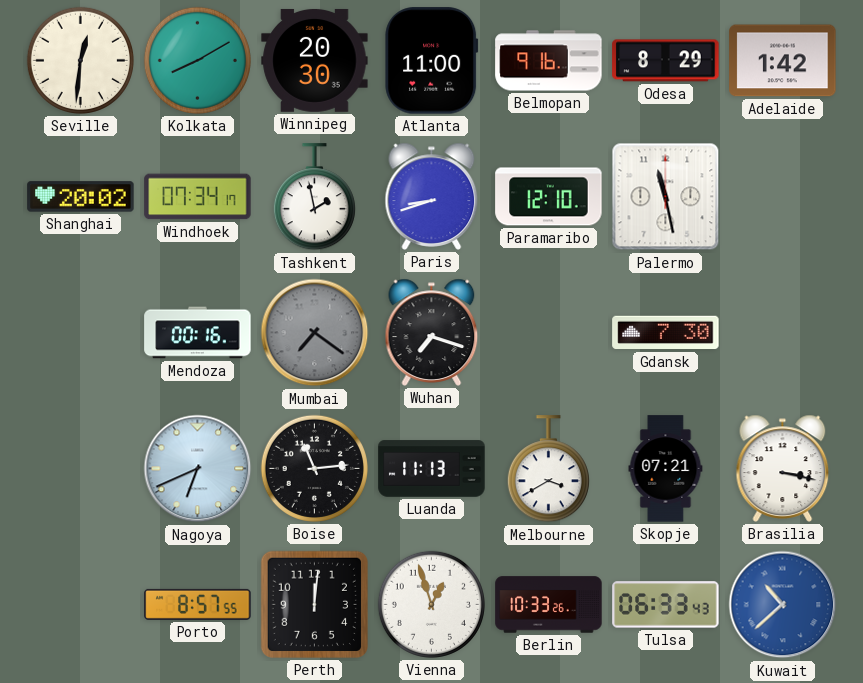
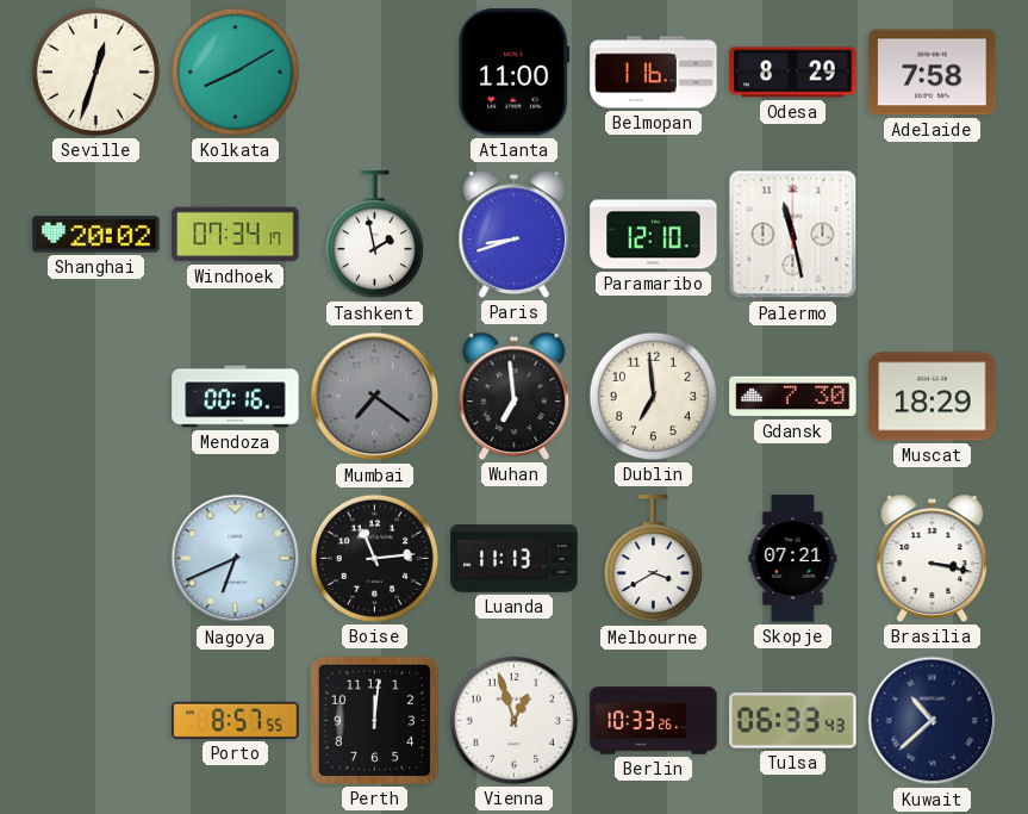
Seville: 12:31 -> 12:33
Winnipeg: 20:30 -> none
Belmopan: 9:16 -> 1:16
Adelaide: 1:42 -> 7:58
Wuhan: 7:18 -> 6:59
Dublin: none -> 6:59
Muscat: none -> 18:29
Kuwait dial: blue -> navy
